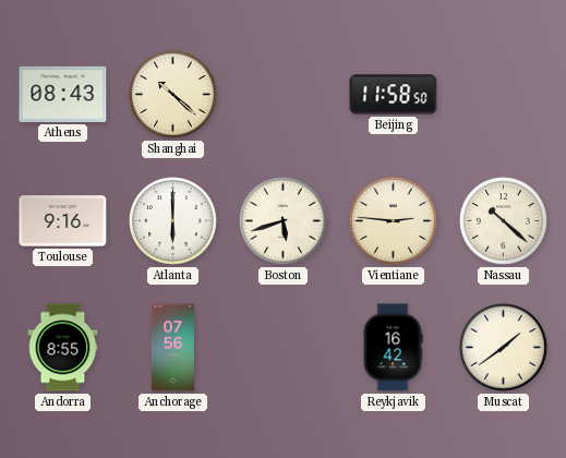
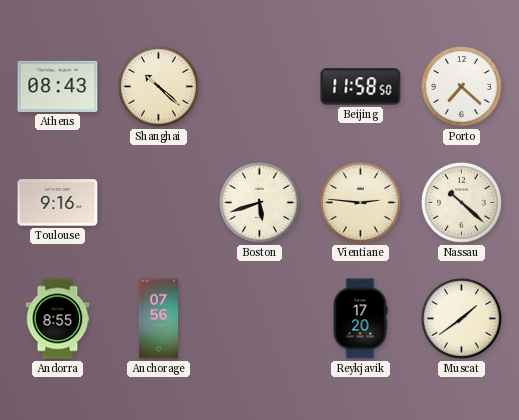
Porto: none -> 7:22
Atlanta: 6:00 -> none
Reykjavik: 16:42 -> 17:20
